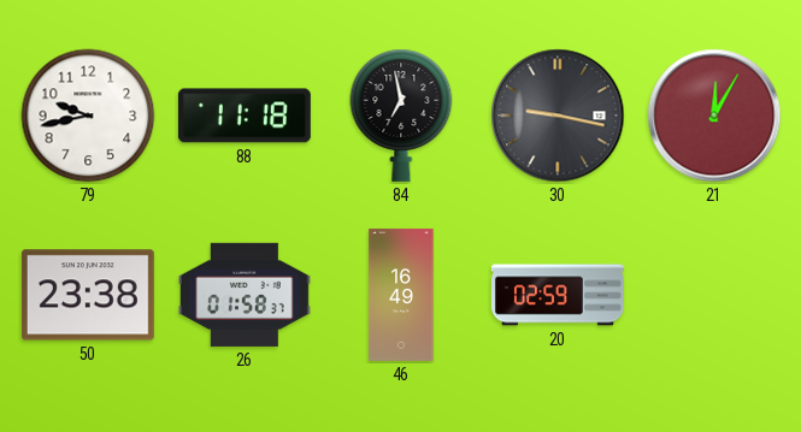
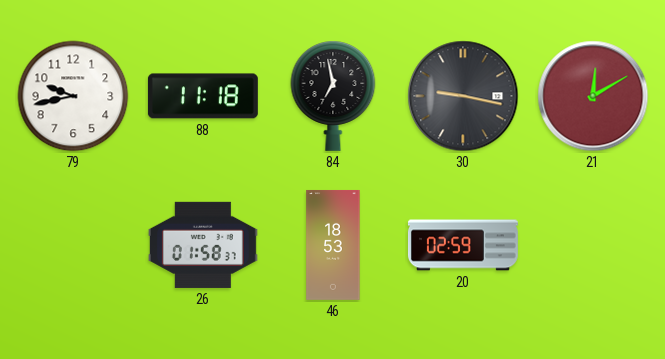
21: 12:05 -> 12:10
50: 23:38 -> none
46: 16:49 -> 18:53
